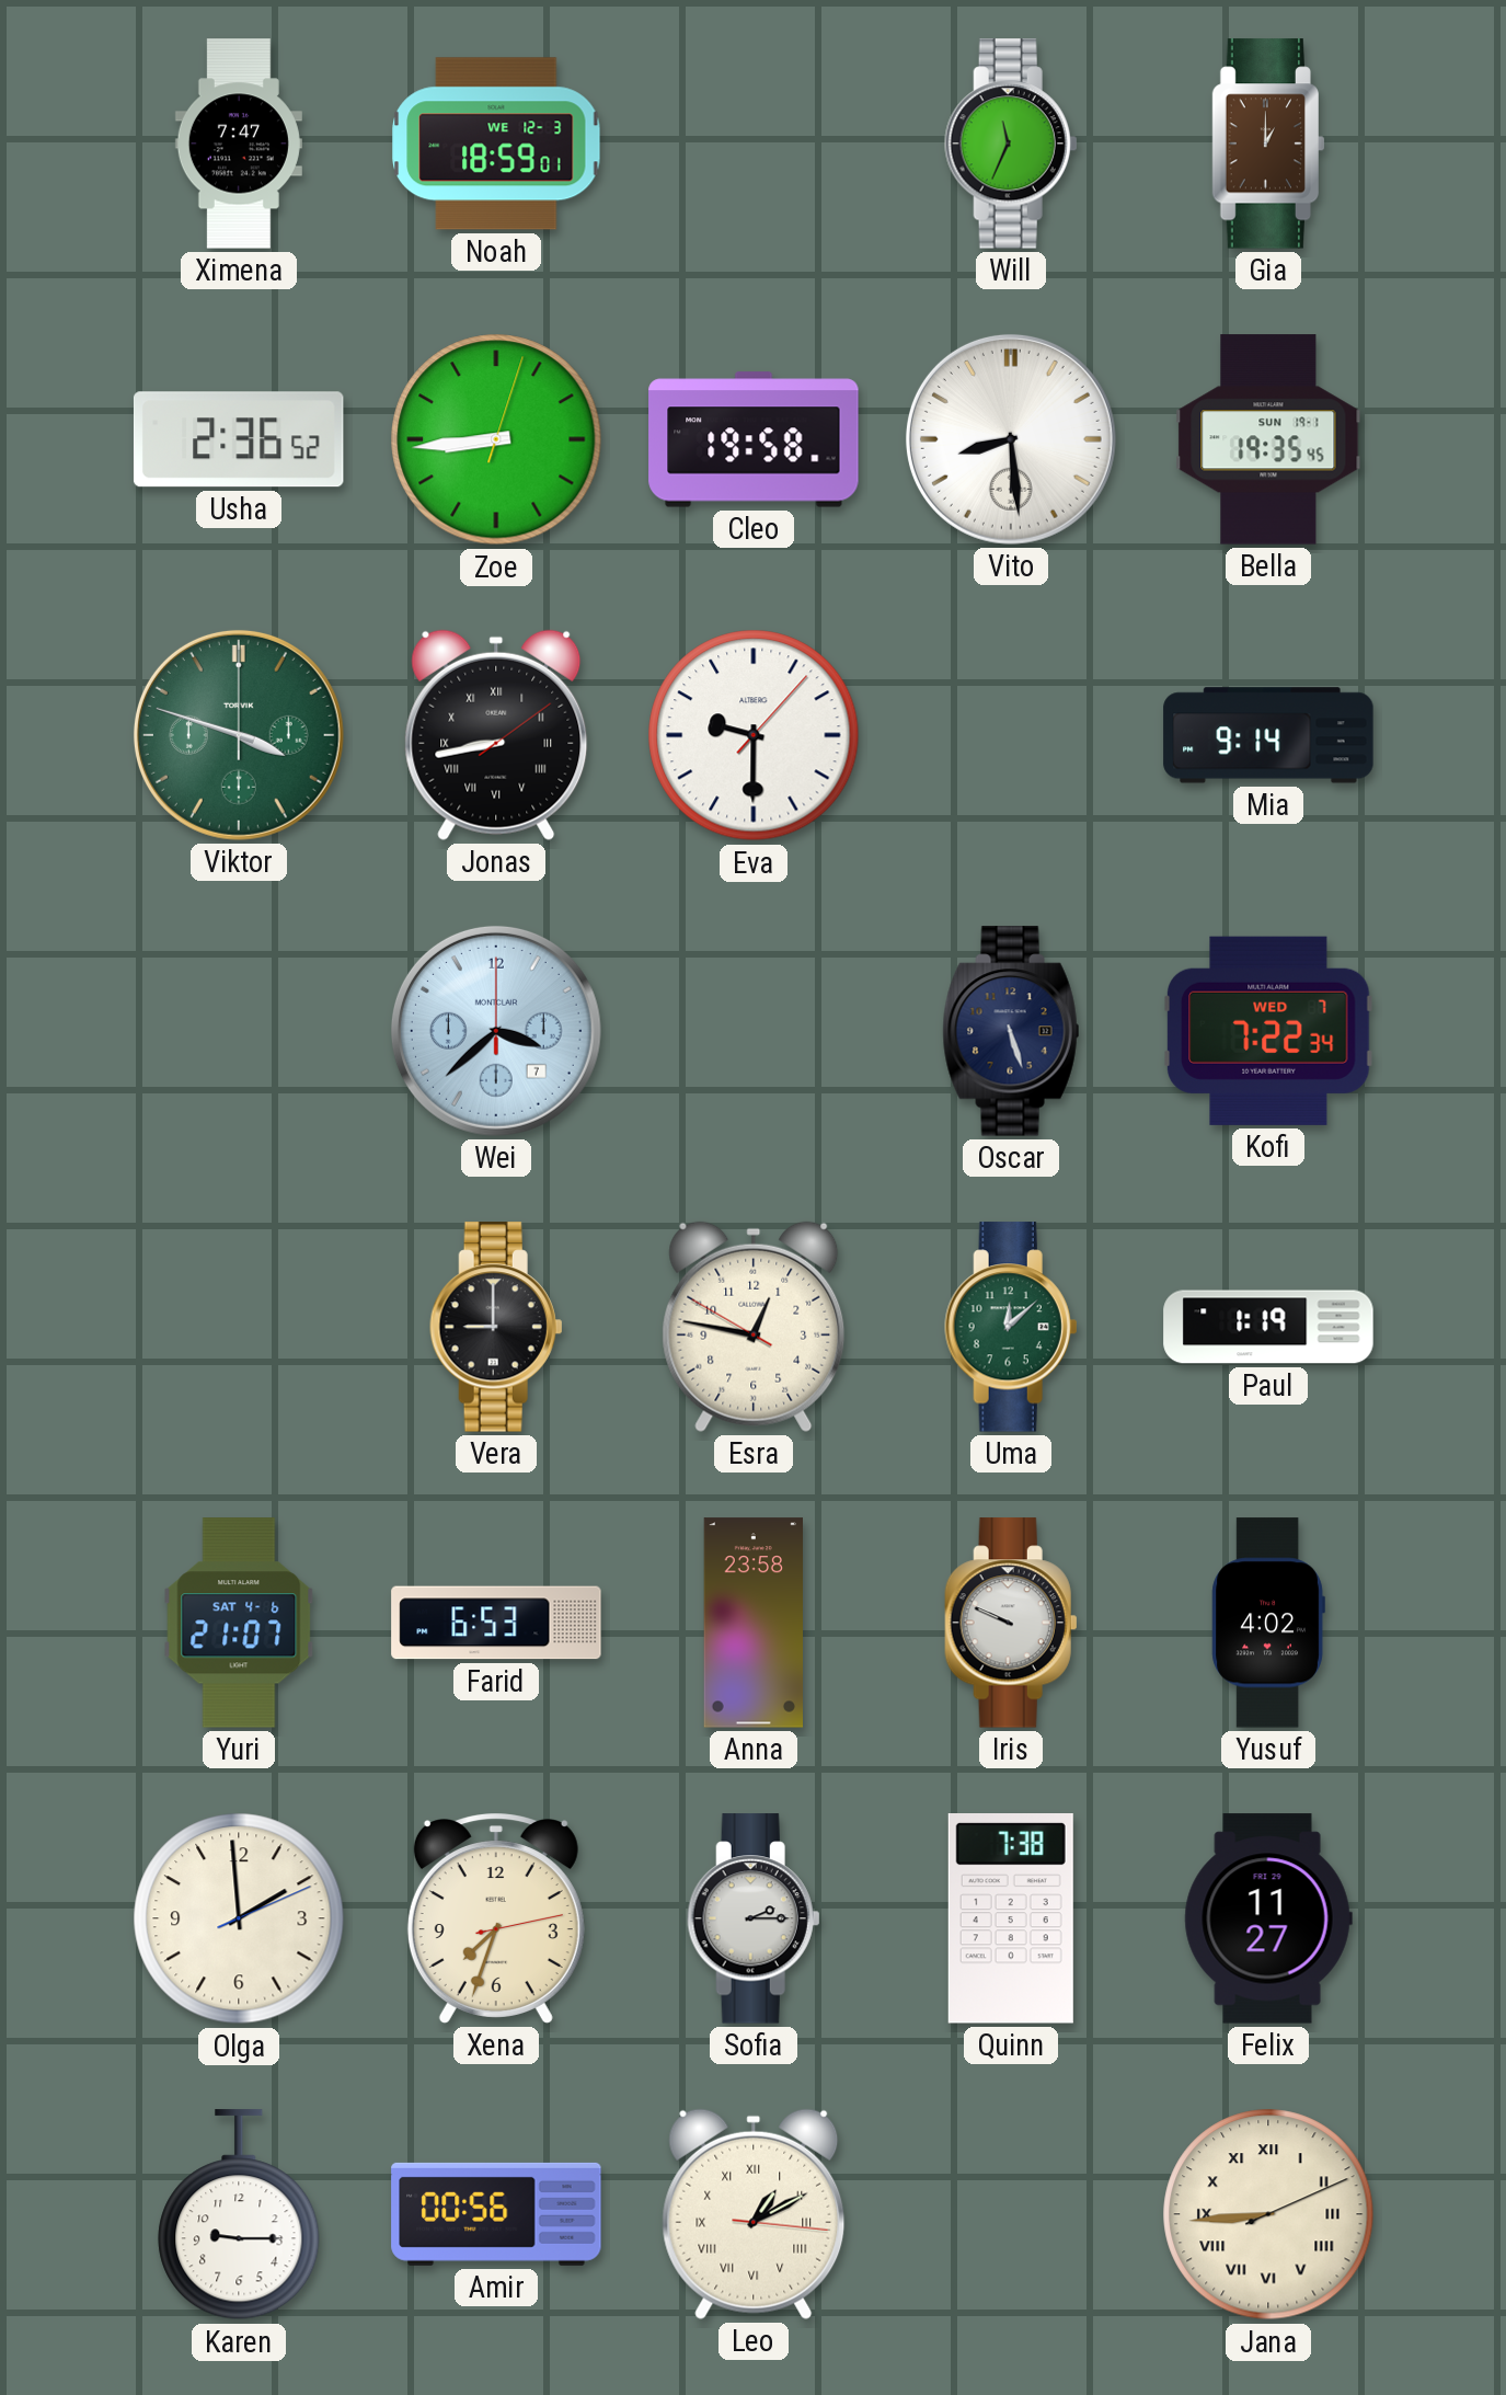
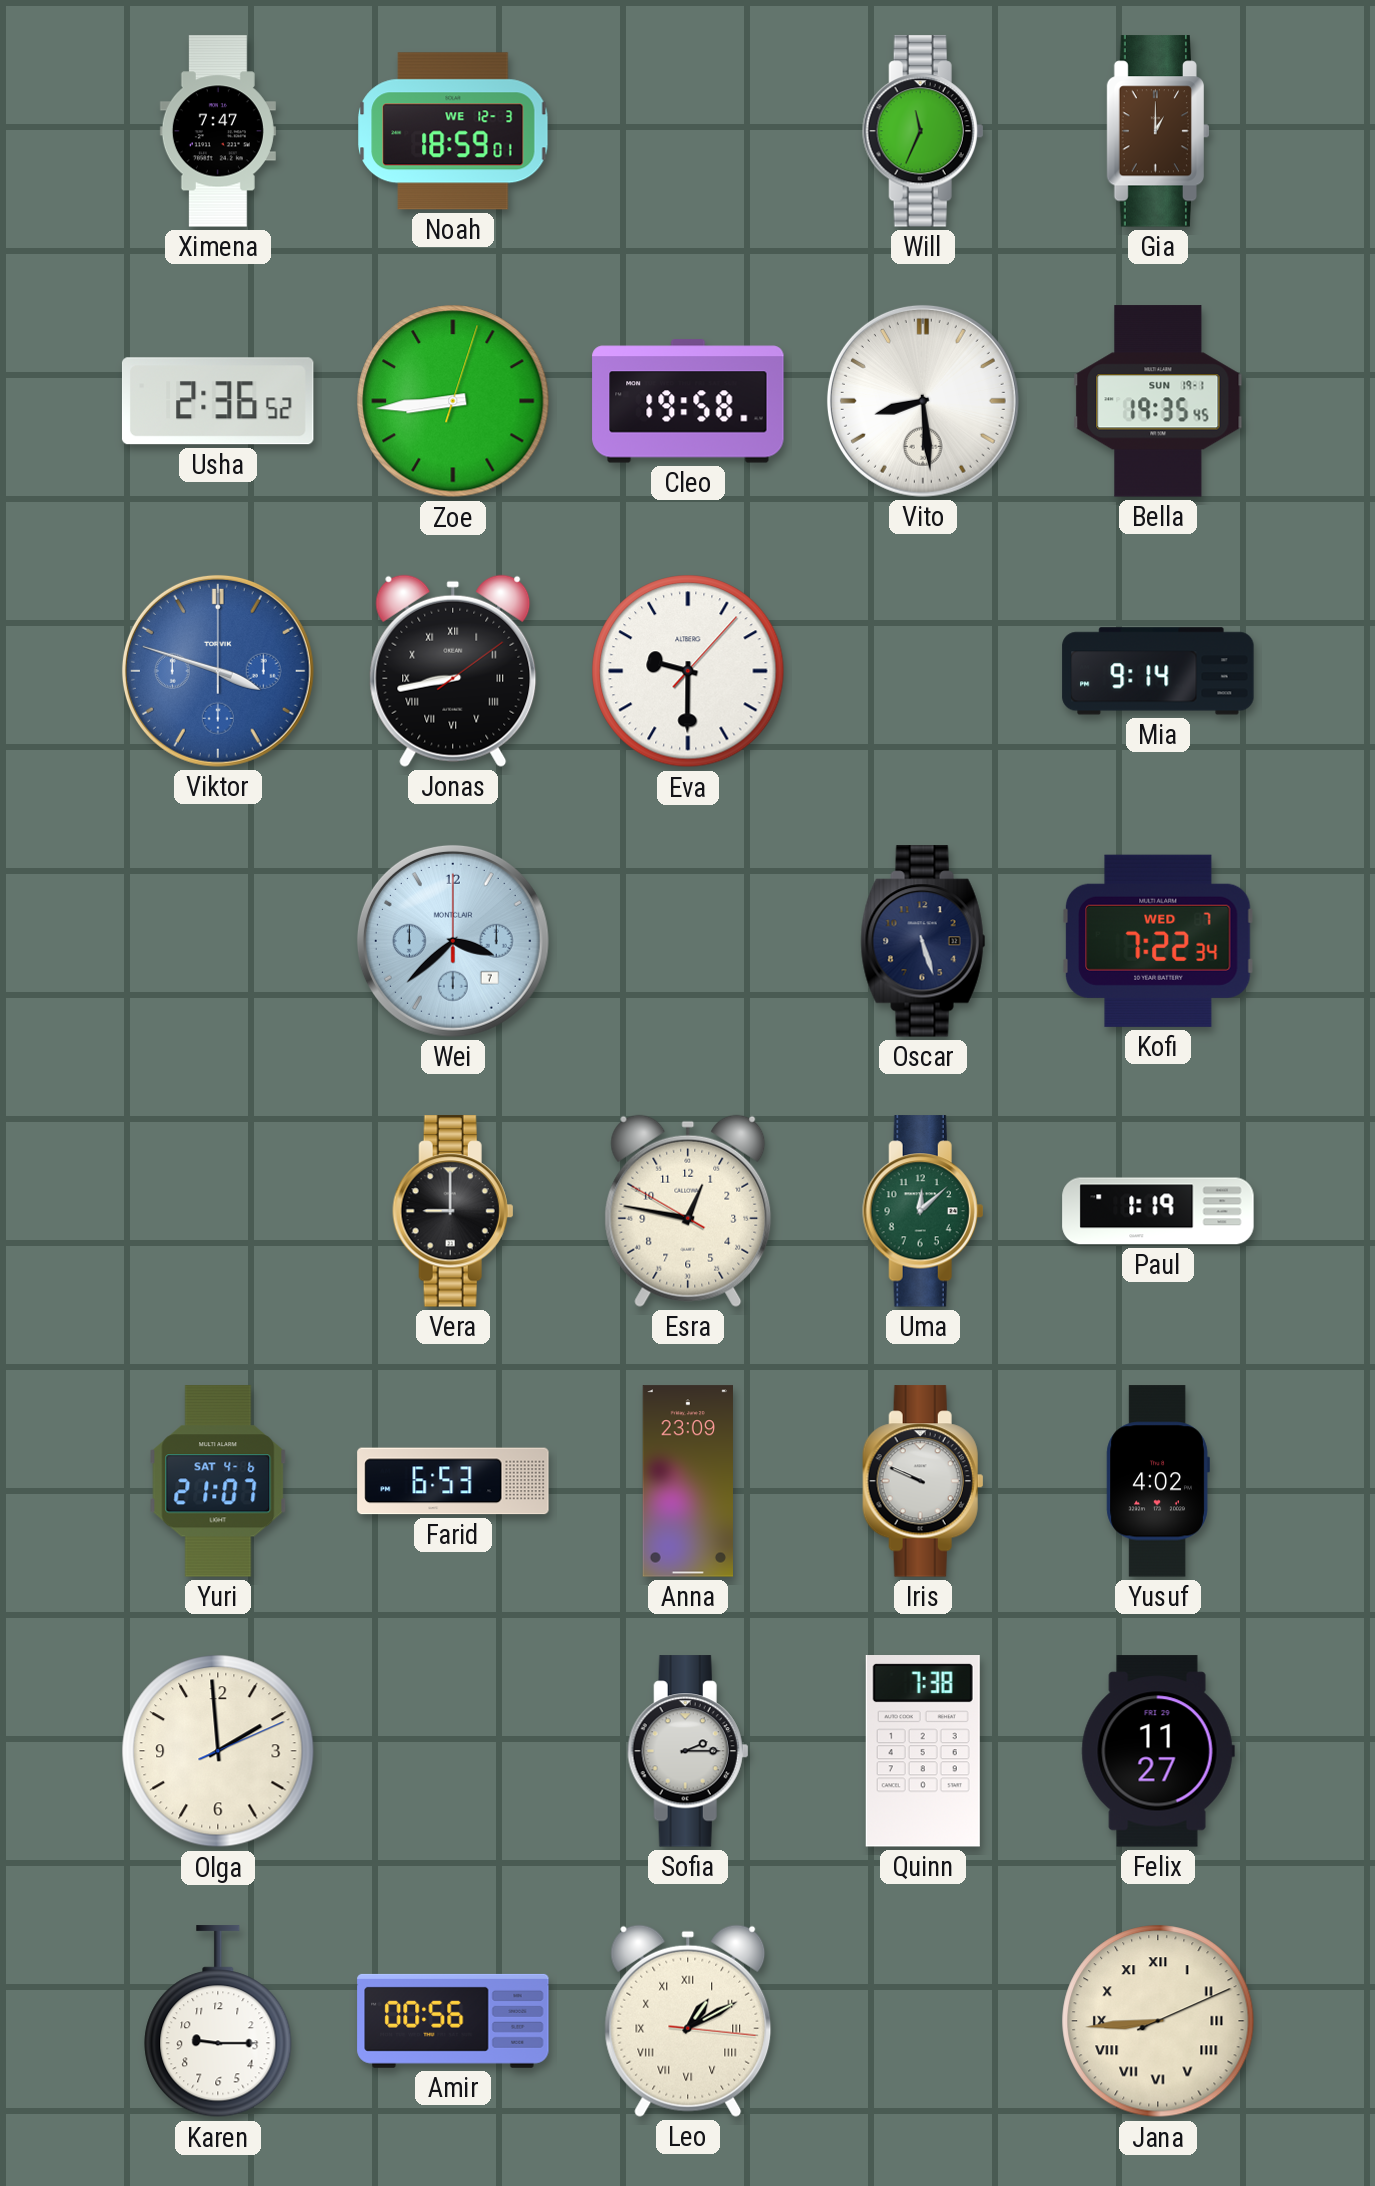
Viktor dial: green -> blue
Anna: 23:58 -> 23:09
Xena: 7:33 -> none
